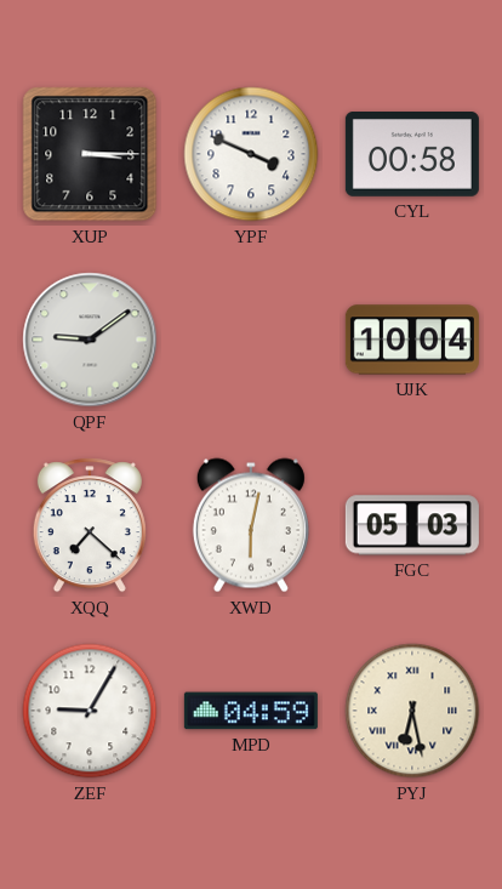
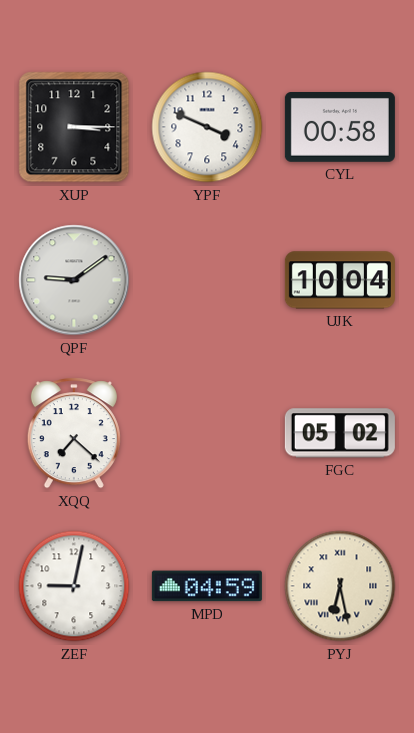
XWD: 6:02 -> none
FGC: 05:03 -> 05:02
ZEF: 9:05 -> 9:02
